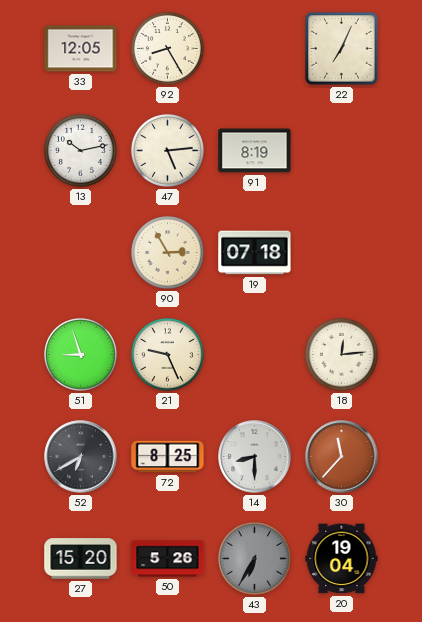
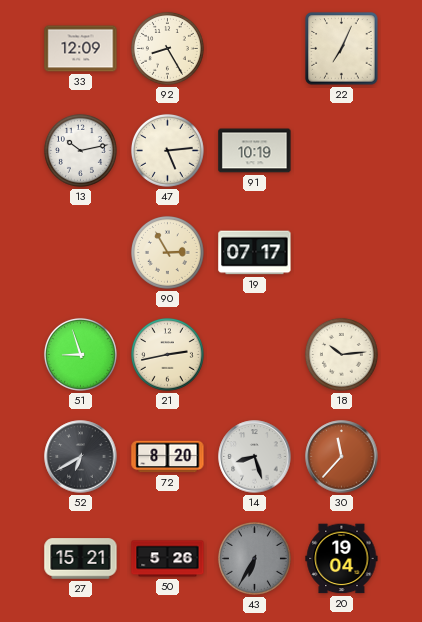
33: 12:05 -> 12:09
91: 8:19 -> 10:19
19: 07:18 -> 07:17
21: 9:26 -> 2:43
18: 12:14 -> 10:14
72: 8:25 -> 8:20
14: 8:30 -> 8:27
27: 15:20 -> 15:21
